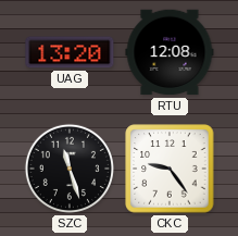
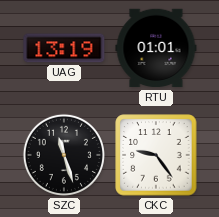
UAG: 13:20 -> 13:19
RTU: 12:08 -> 01:01
